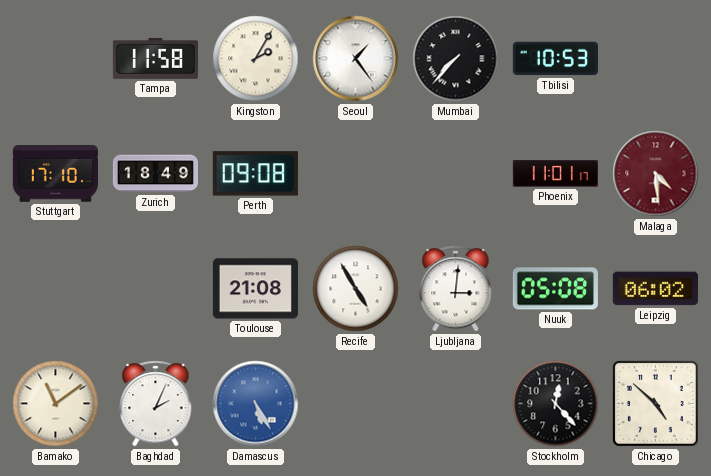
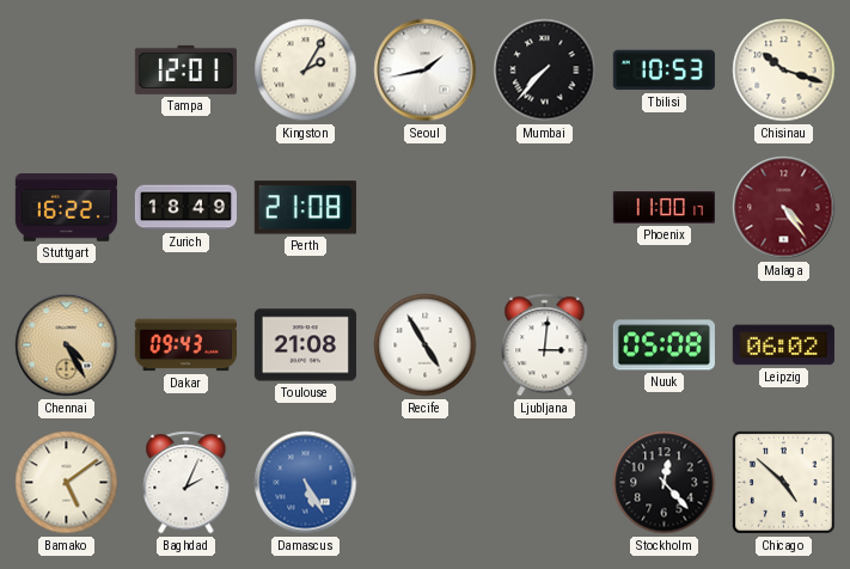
Tampa: 11:58 -> 12:01
Seoul: 1:24 -> 1:43
Chisinau: none -> 10:18
Stuttgart: 17:10 -> 16:22
Perth: 09:08 -> 21:08
Phoenix: 11:01 -> 11:00
Malaga: 4:29 -> 4:24
Chennai: none -> 4:25
Dakar: none -> 09:43
Bamako: 11:09 -> 5:09
